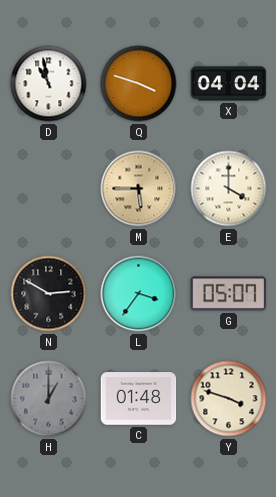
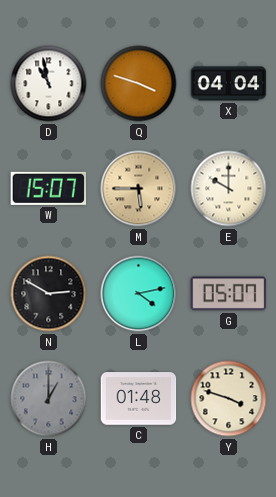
W: none -> 15:07
E: 4:00 -> 10:00
L: 3:36 -> 4:13
